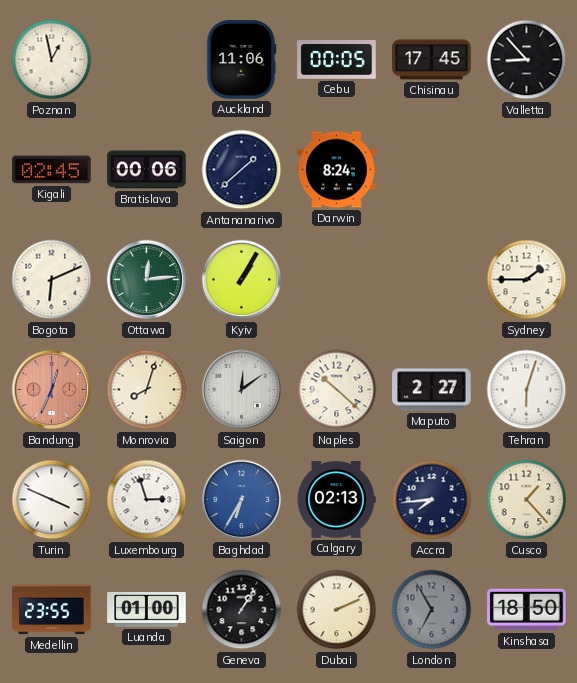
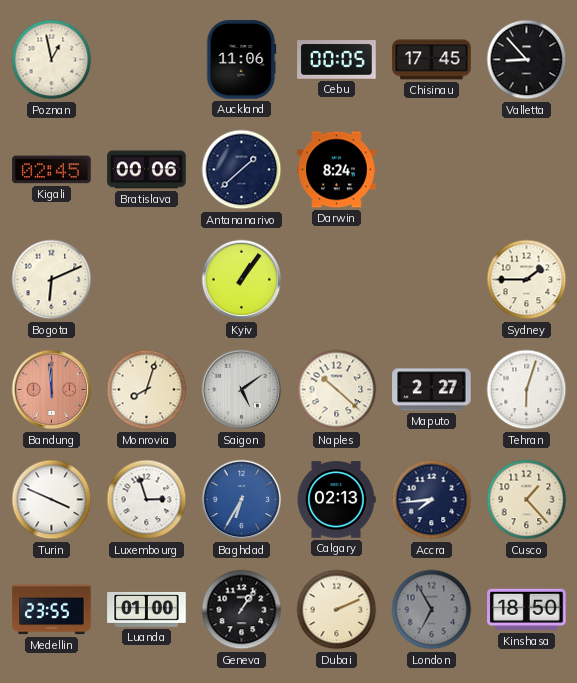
Ottawa: 12:14 -> none
Kyiv: 1:05 -> 1:06
Bandung: 12:34 -> 11:59
Saigon: 12:09 -> 5:09
